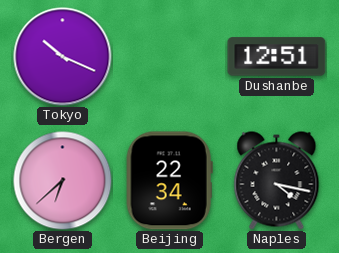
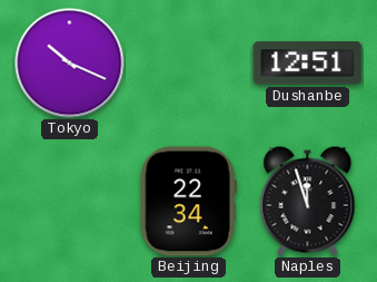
Bergen: 6:38 -> none
Naples: 4:17 -> 11:57
